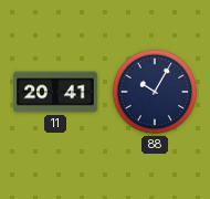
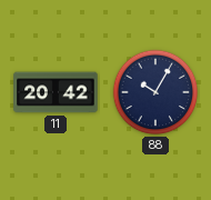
11: 20:41 -> 20:42
